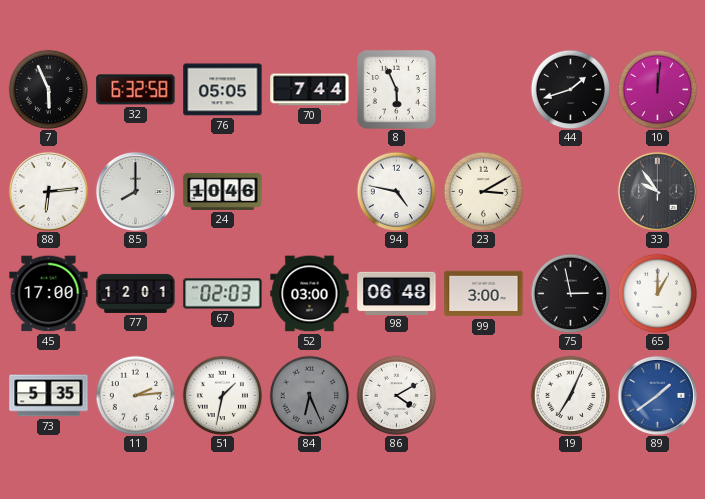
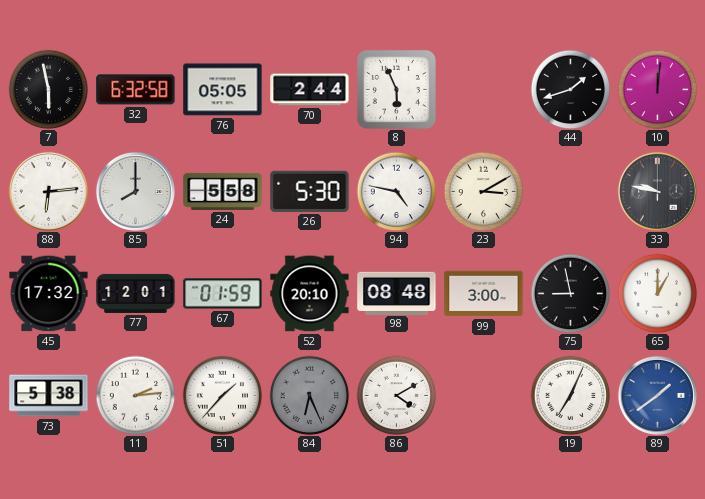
7: 5:56 -> 5:58
70: 7:44 -> 2:44
24: 10:46 -> 5:58
26: none -> 5:30
33: 9:54 -> 9:47
45: 17:00 -> 17:32
67: 02:03 -> 01:59
52: 03:00 -> 20:10
98: 06:48 -> 08:48
75: 2:58 -> 8:58
73: 5:35 -> 5:38
51: 1:32 -> 1:37
